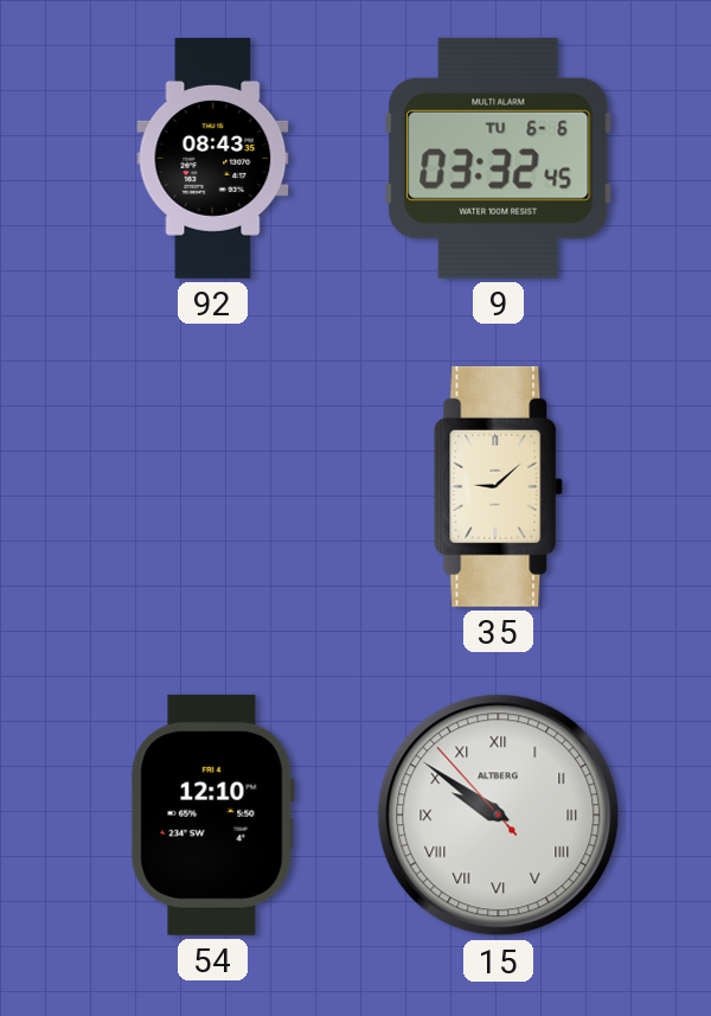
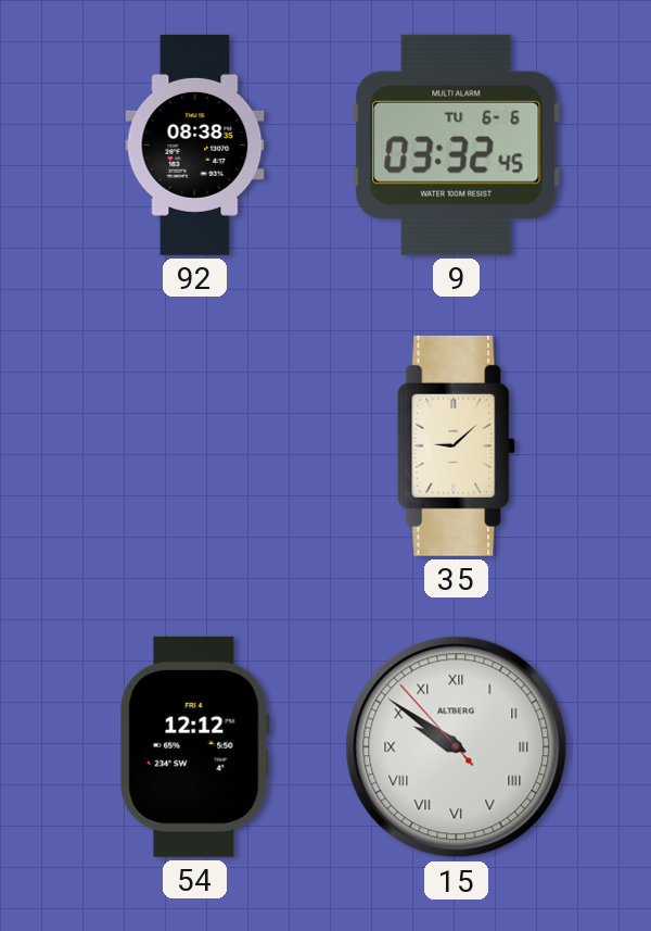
92: 08:43 -> 08:38
54: 12:10 -> 12:12
